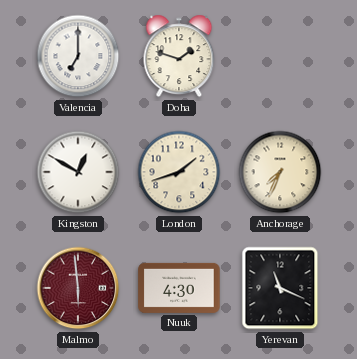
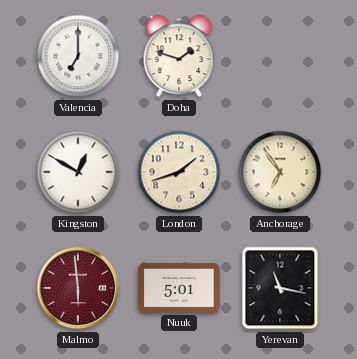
Anchorage: 7:34 -> 6:54
Nuuk: 4:30 -> 5:01
Yerevan: 11:19 -> 11:17
